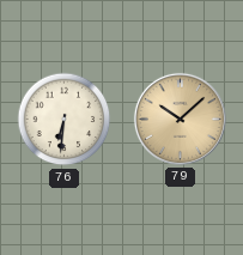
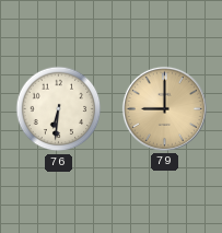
79: 10:08 -> 9:00
